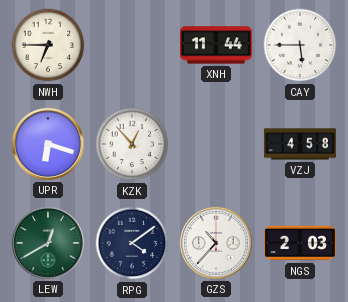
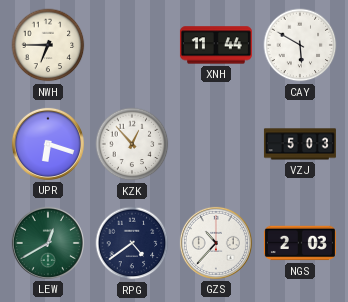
CAY: 5:45 -> 5:50
VZJ: 4:58 -> 5:03
RPG: 4:09 -> 4:39
